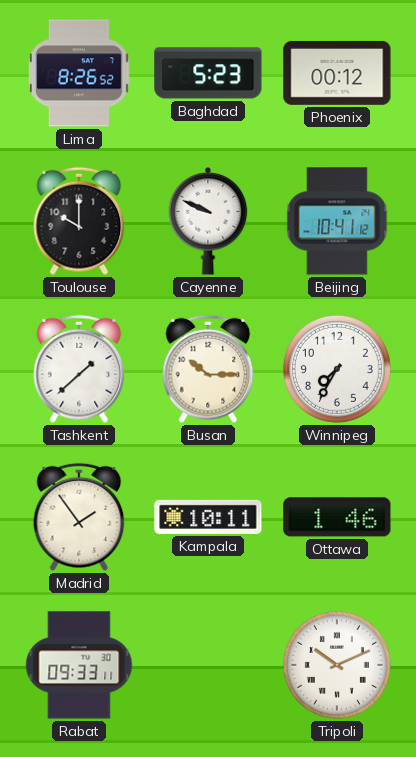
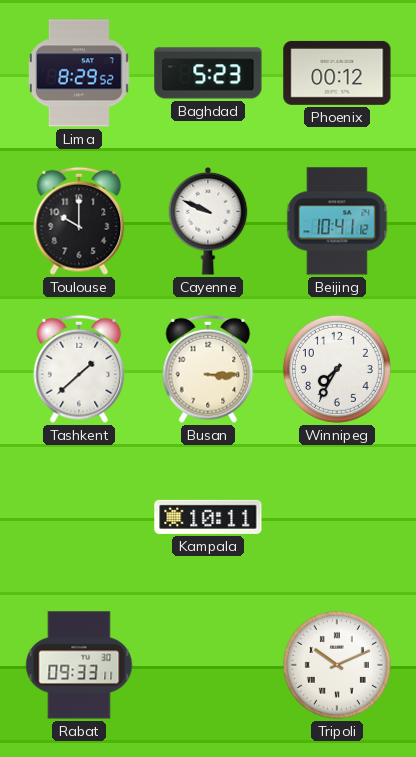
Lima: 8:26 -> 8:29
Busan: 10:15 -> 3:15
Madrid: 1:54 -> none
Ottawa: 1:46 -> none
